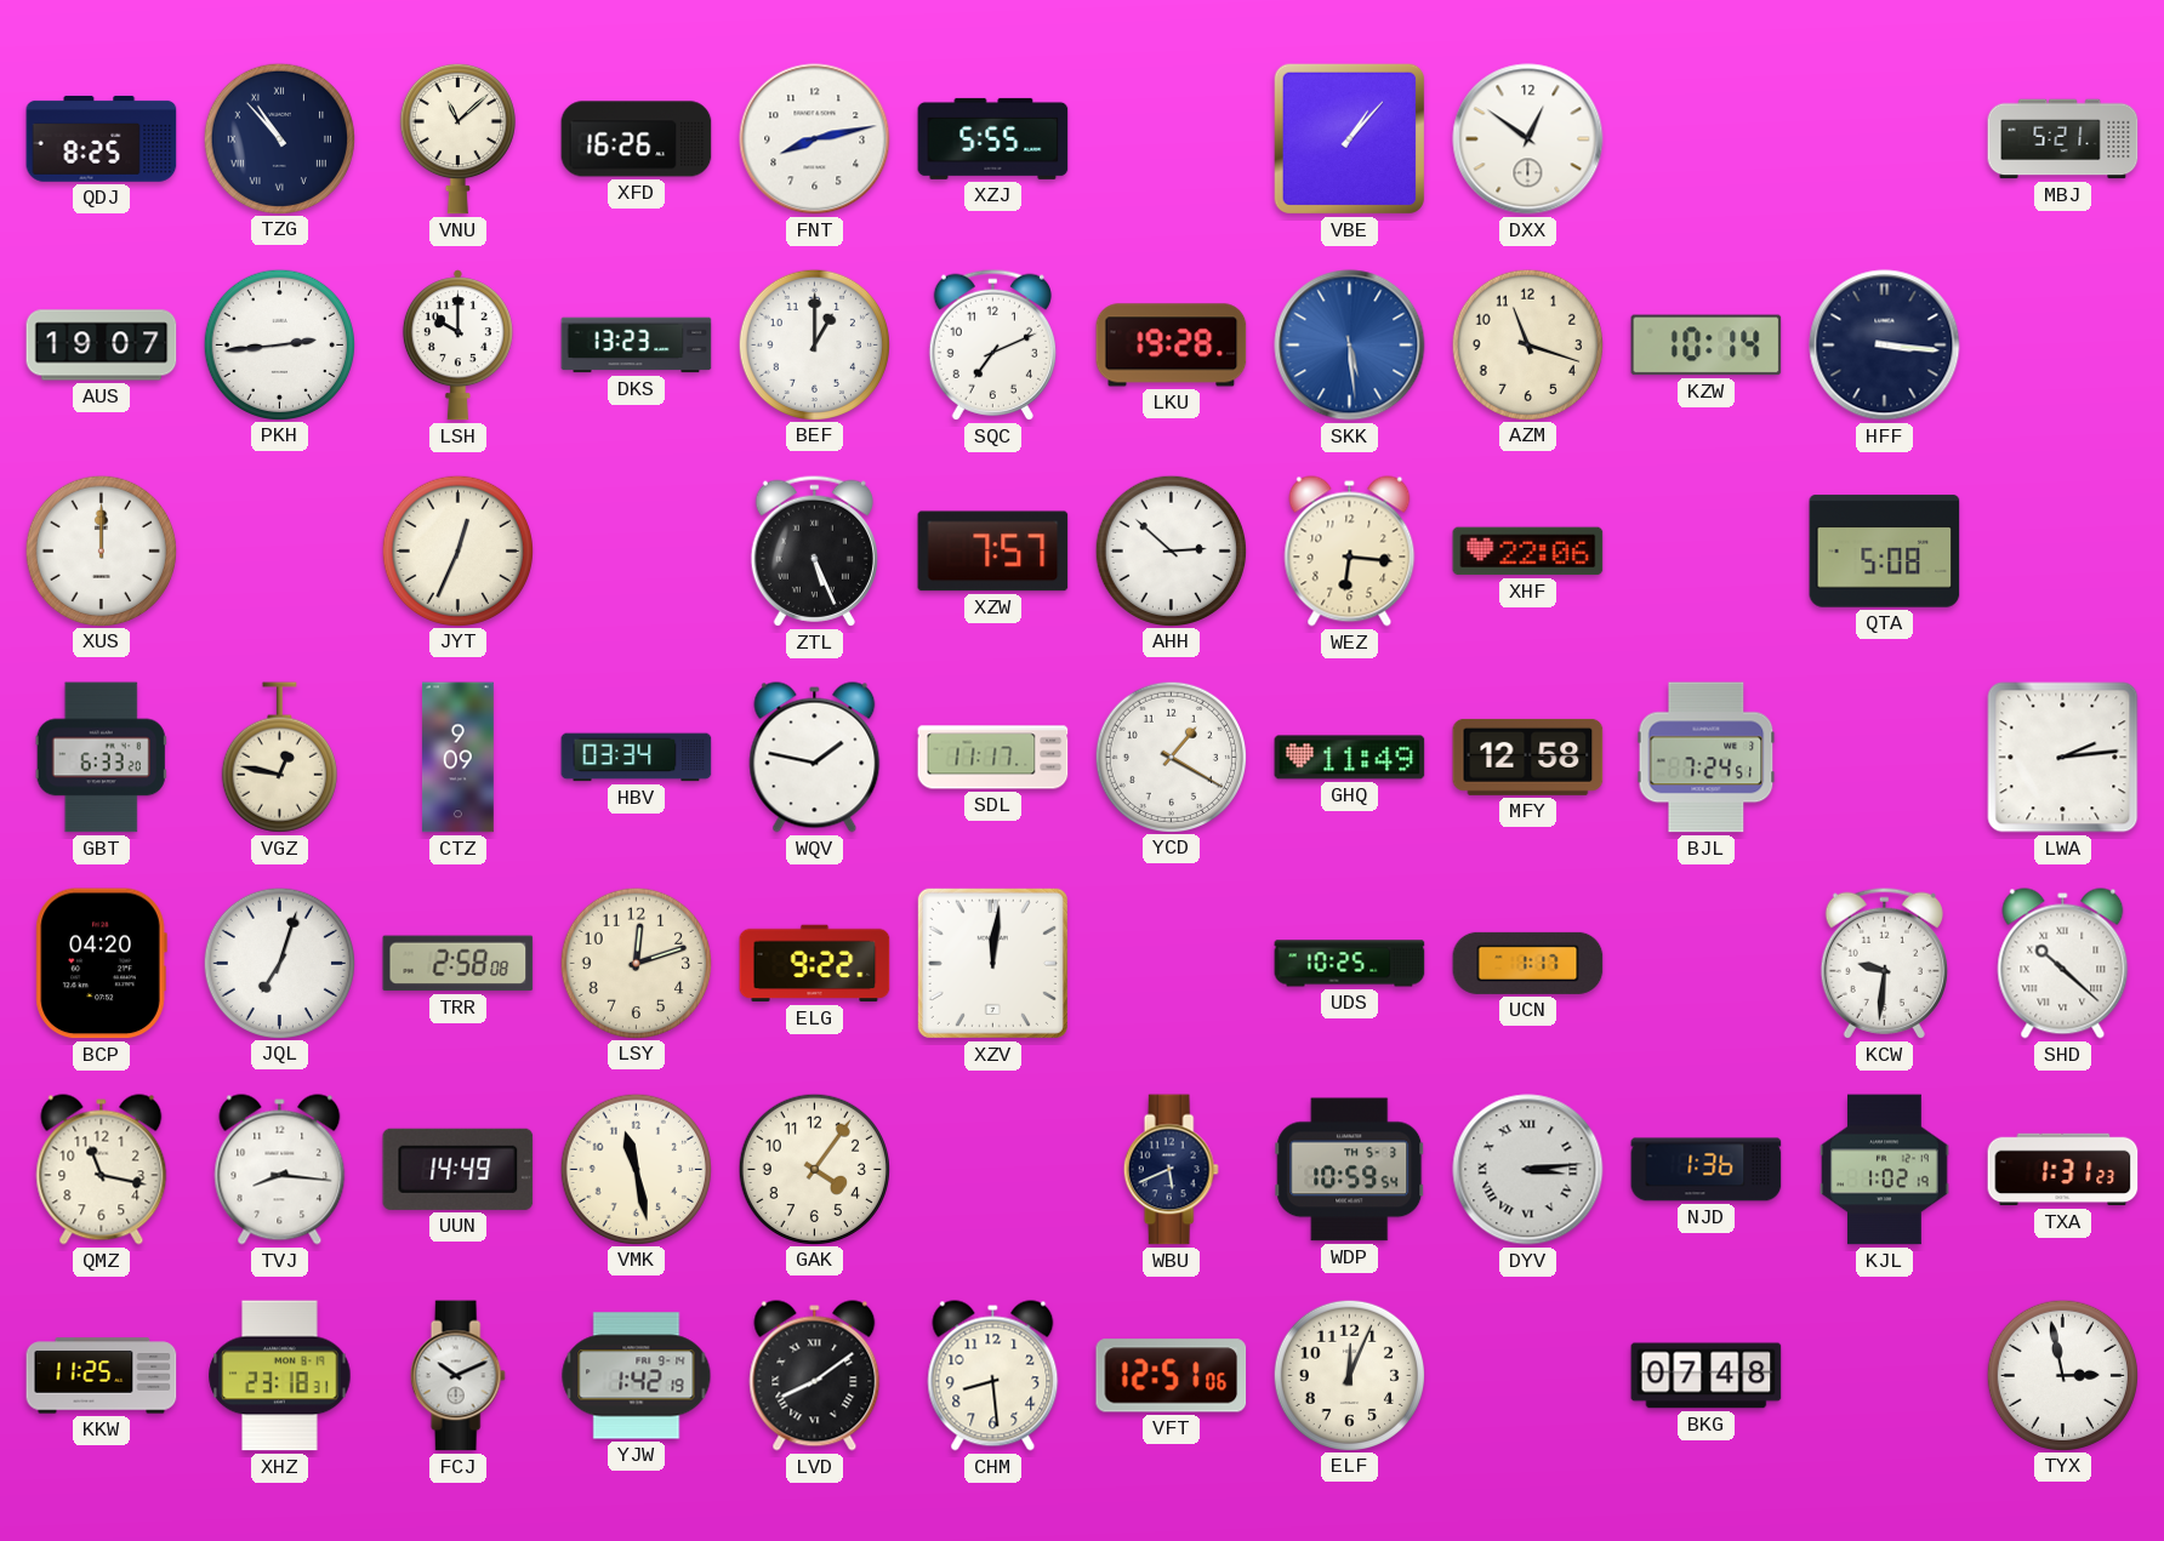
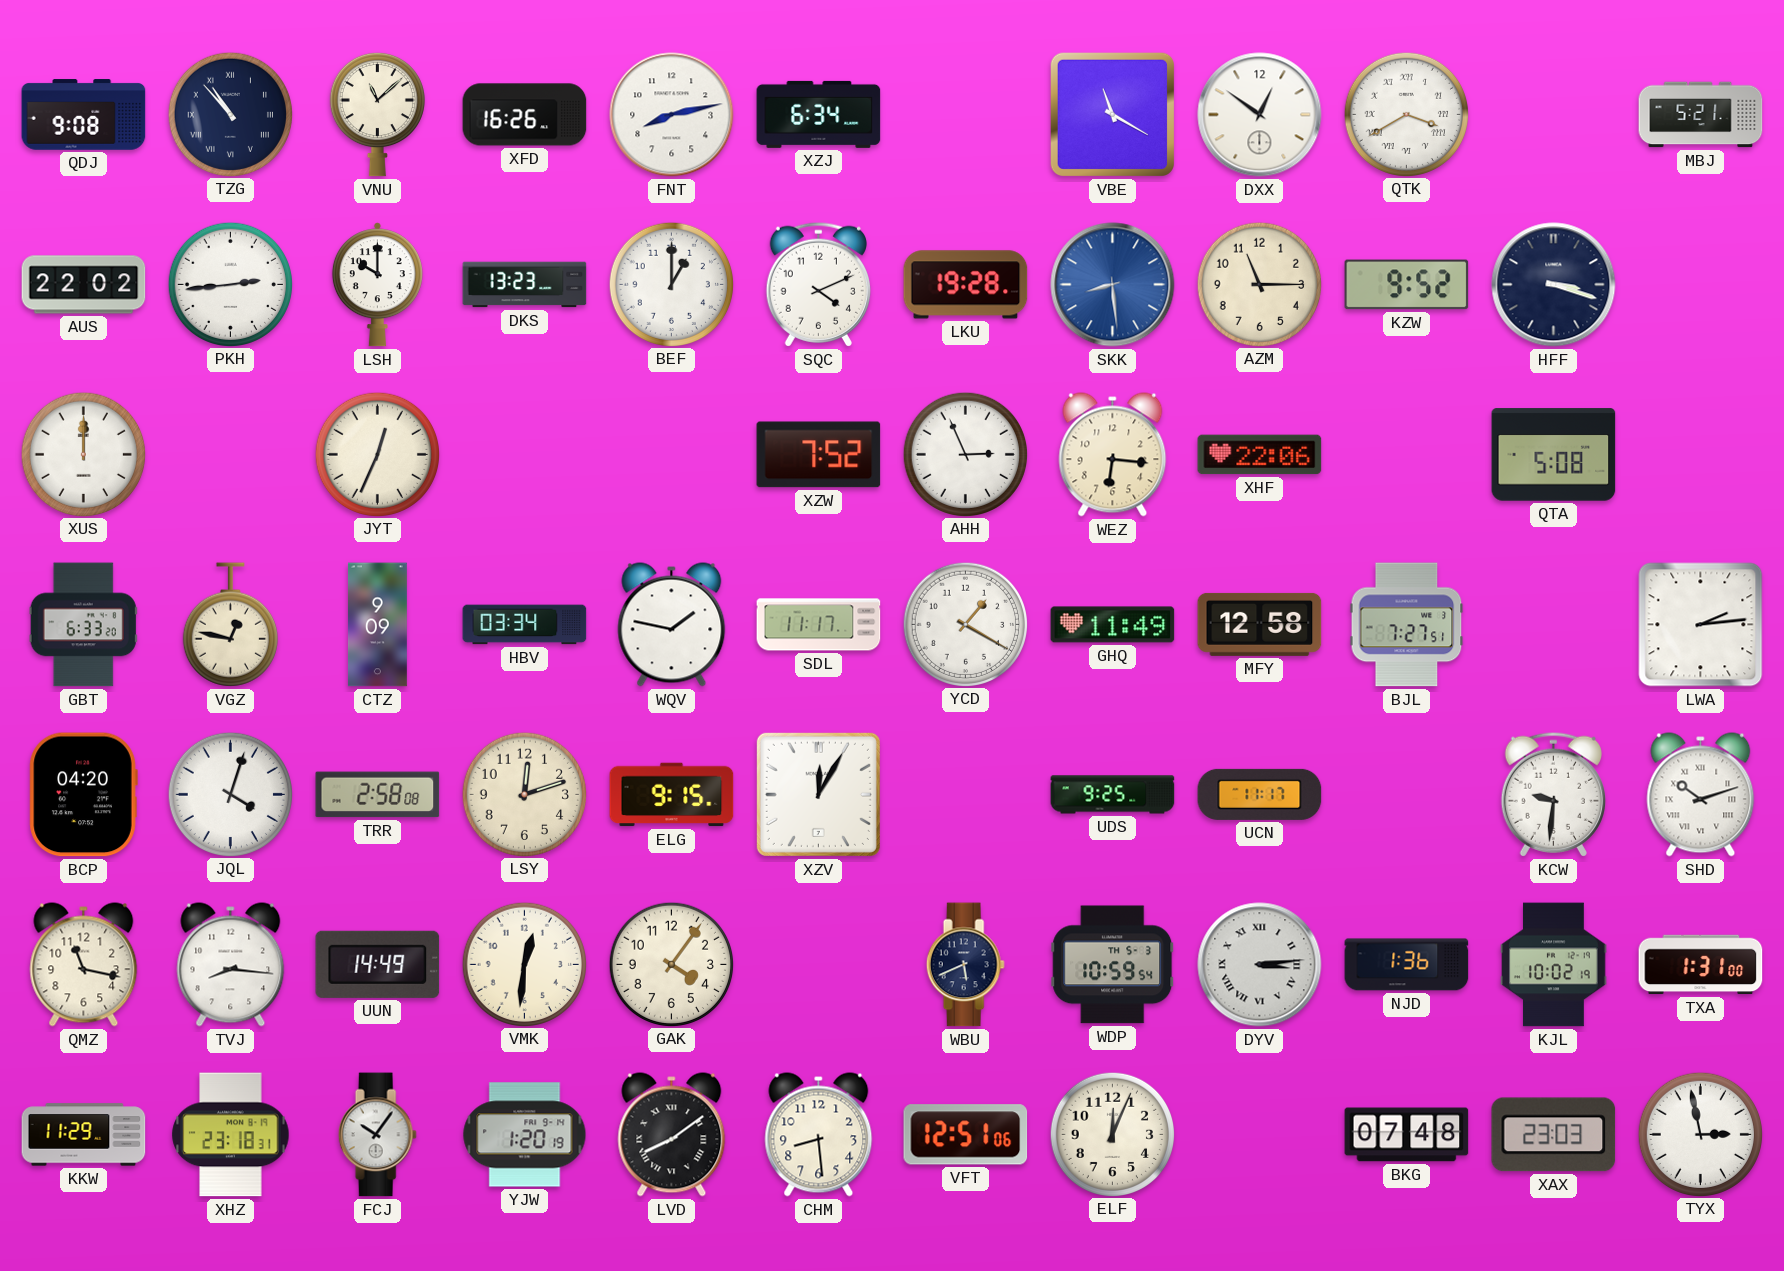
QDJ: 8:25 -> 9:08
XZJ: 5:55 -> 6:34
VBE: 1:07 -> 11:20
QTK: none -> 3:40
AUS: 19:07 -> 22:02
SQC: 7:11 -> 4:11
SKK: 5:29 -> 8:29
AZM: 11:18 -> 11:15
KZW: 10:14 -> 9:52
HFF: 3:16 -> 3:18
ZTL: 5:26 -> none
XZW: 7:57 -> 7:52
AHH: 2:52 -> 2:56
BJL: 7:24 -> 7:27
JQL: 7:03 -> 4:03
ELG: 9:22 -> 9:15
XZV: 12:01 -> 12:05
UDS: 10:25 -> 9:25
UCN: 1:17 -> 11:17
SHD: 10:22 -> 10:12
VMK: 11:28 -> 12:31
KJL: 1:02 -> 10:02
TXA: 1:31:23 -> 1:31:00
KKW: 11:25 -> 11:29
FCJ: 10:11 -> 10:06
YJW: 1:42 -> 1:20
XAX: none -> 23:03
